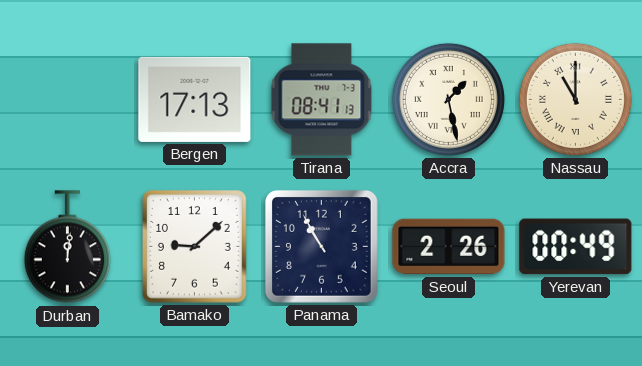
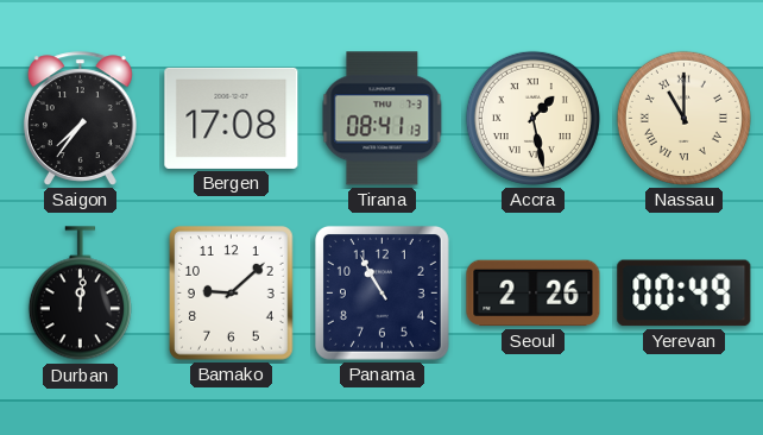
Saigon: none -> 7:36
Bergen: 17:13 -> 17:08
